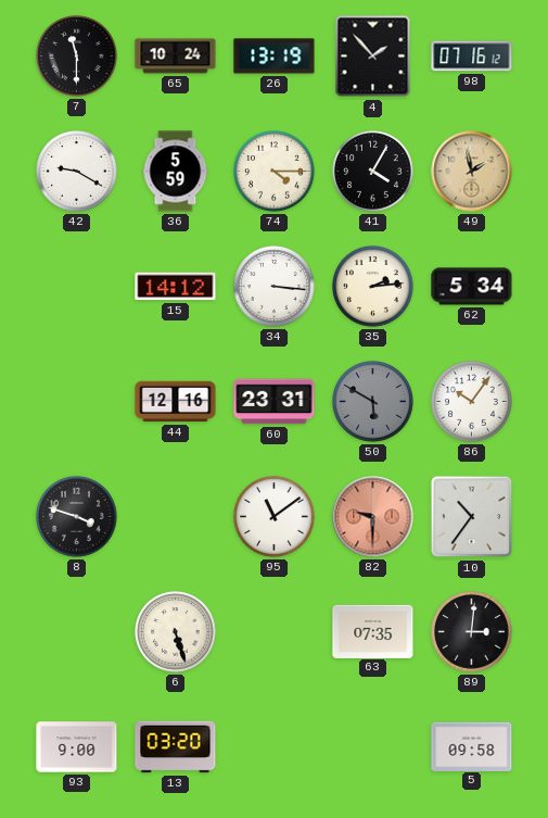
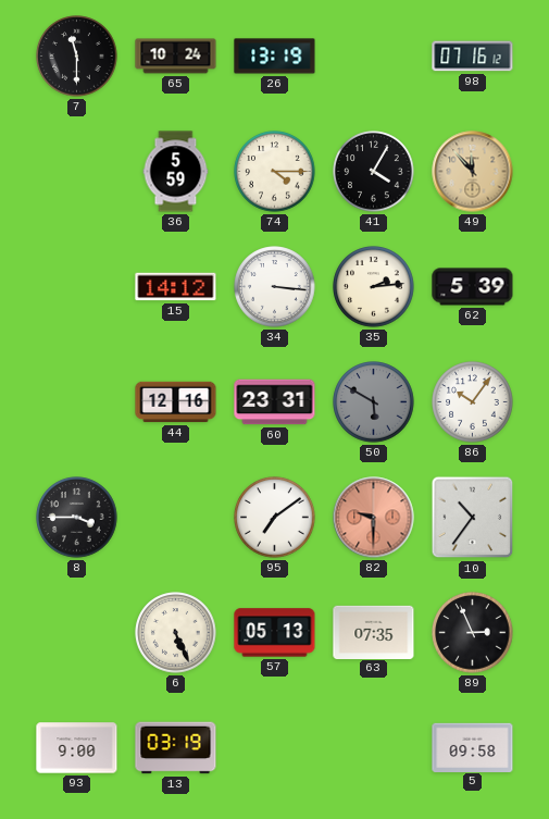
4: 1:53 -> none
42: 9:20 -> none
49: 1:58 -> 11:53
62: 5:34 -> 5:39
8: 3:48 -> 3:45
95: 11:09 -> 7:09
6: 5:27 -> 5:26
57: none -> 05:13
89: 3:01 -> 2:56
13: 03:20 -> 03:19
